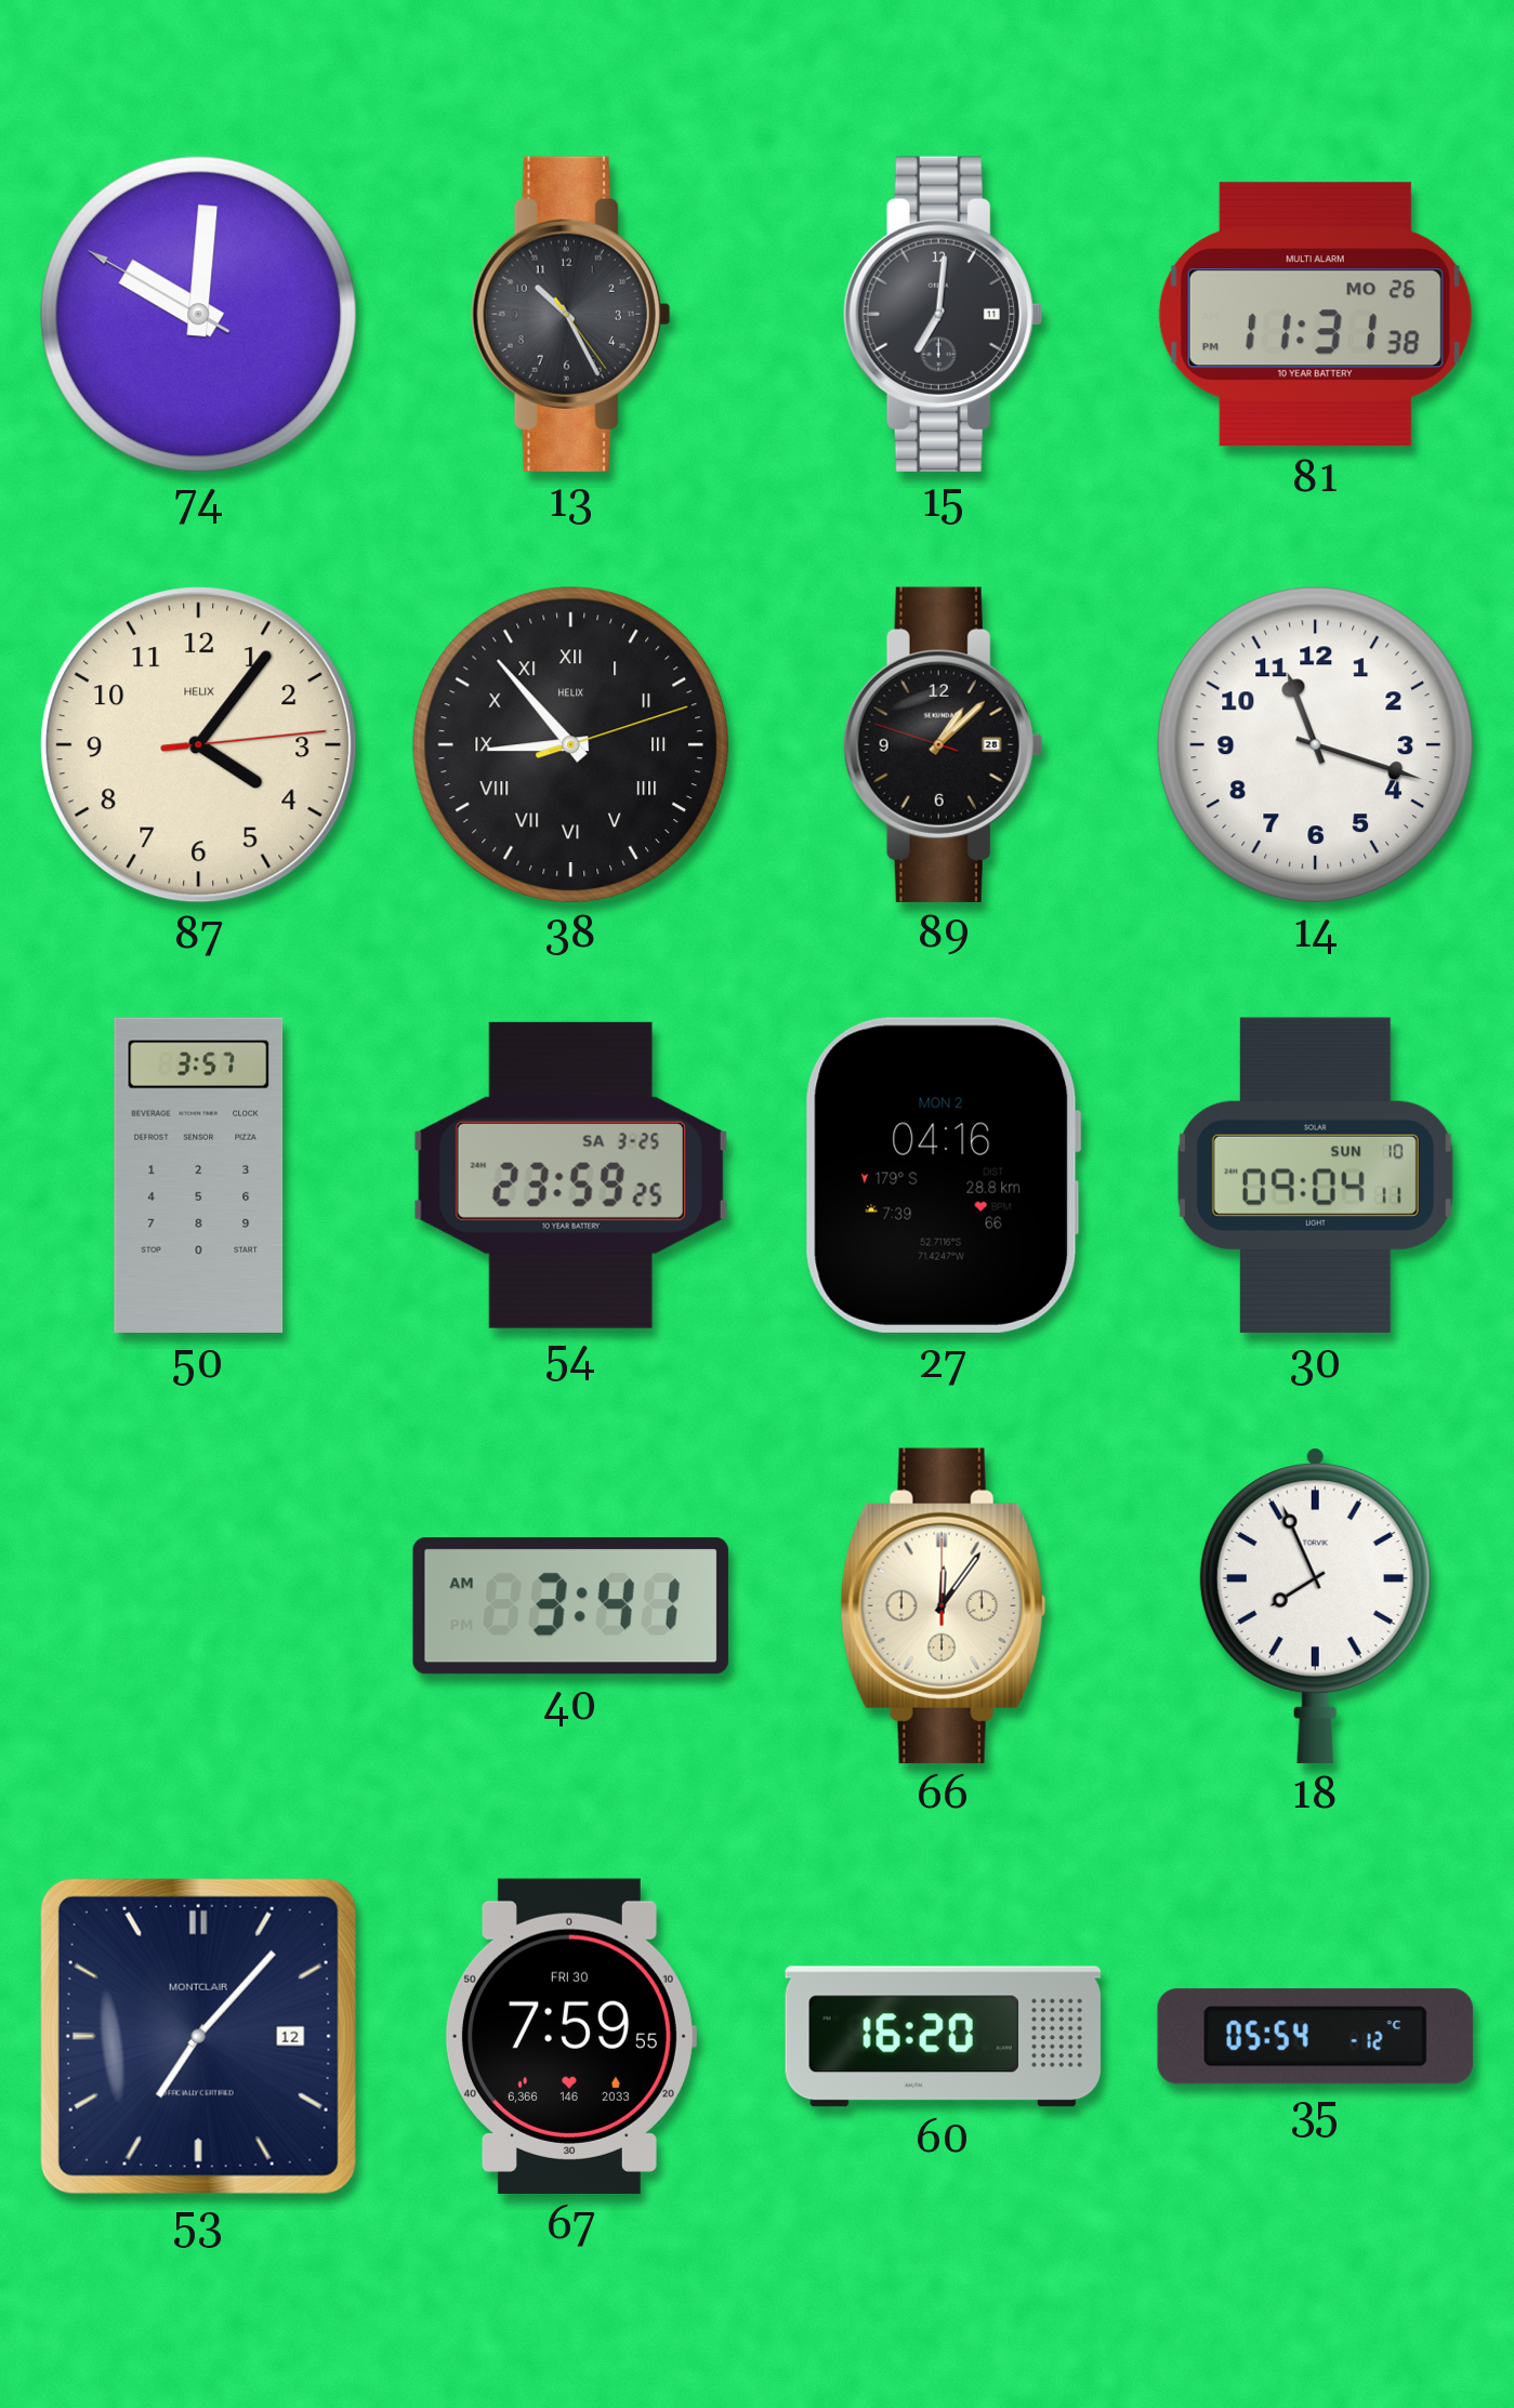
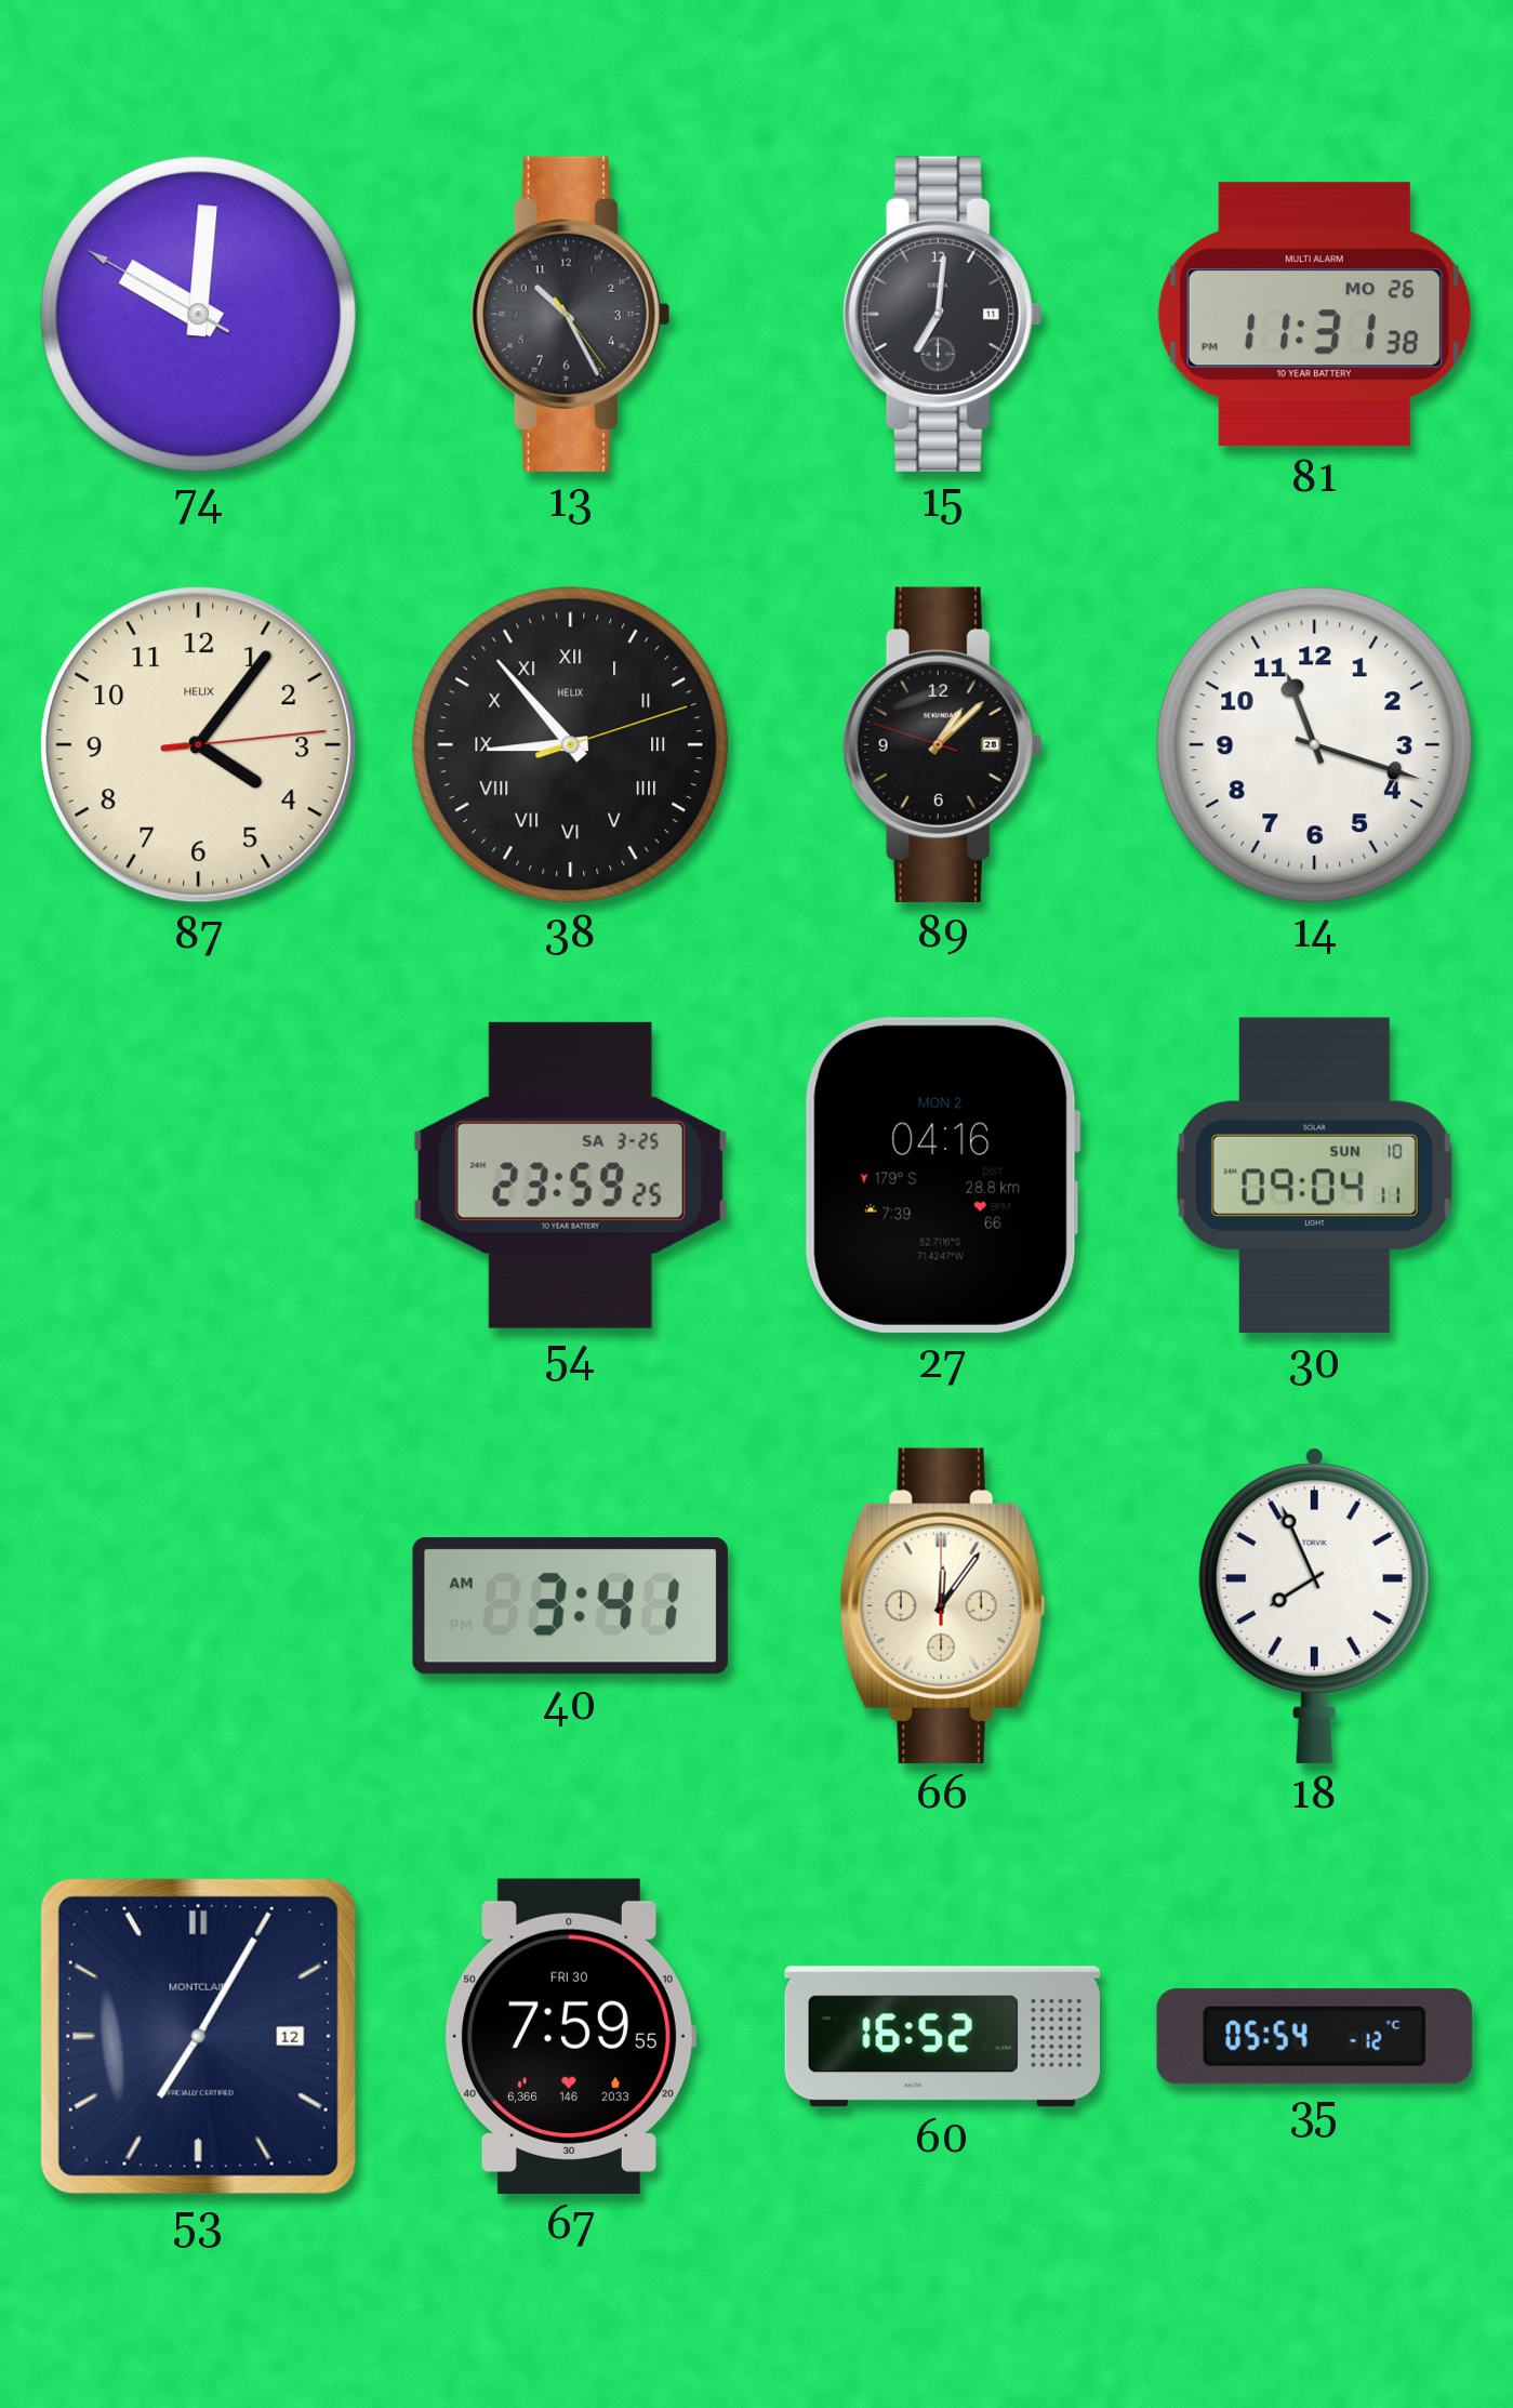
50: 3:57 -> none
53: 7:07 -> 7:05
60: 16:20 -> 16:52
